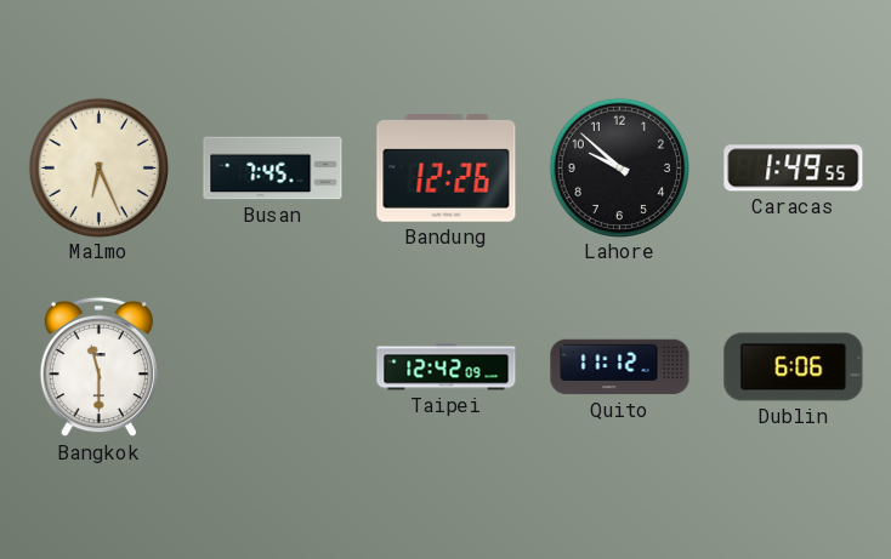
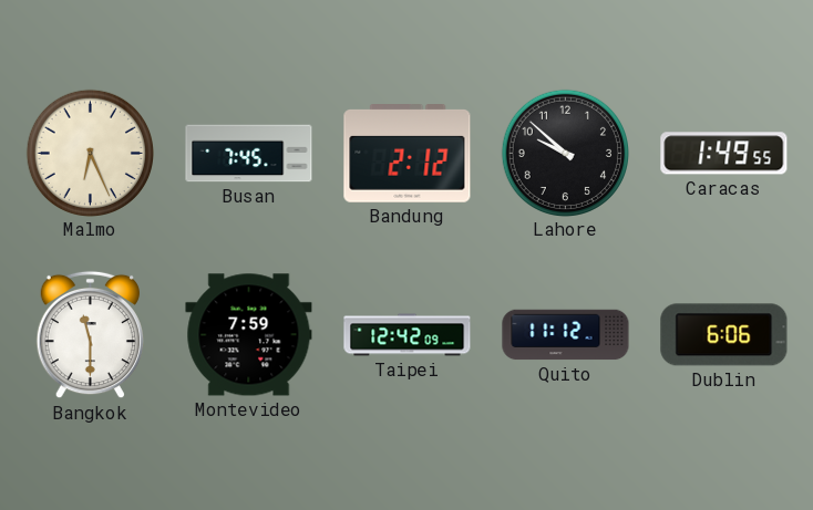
Bandung: 12:26 -> 2:12
Montevideo: none -> 7:59
